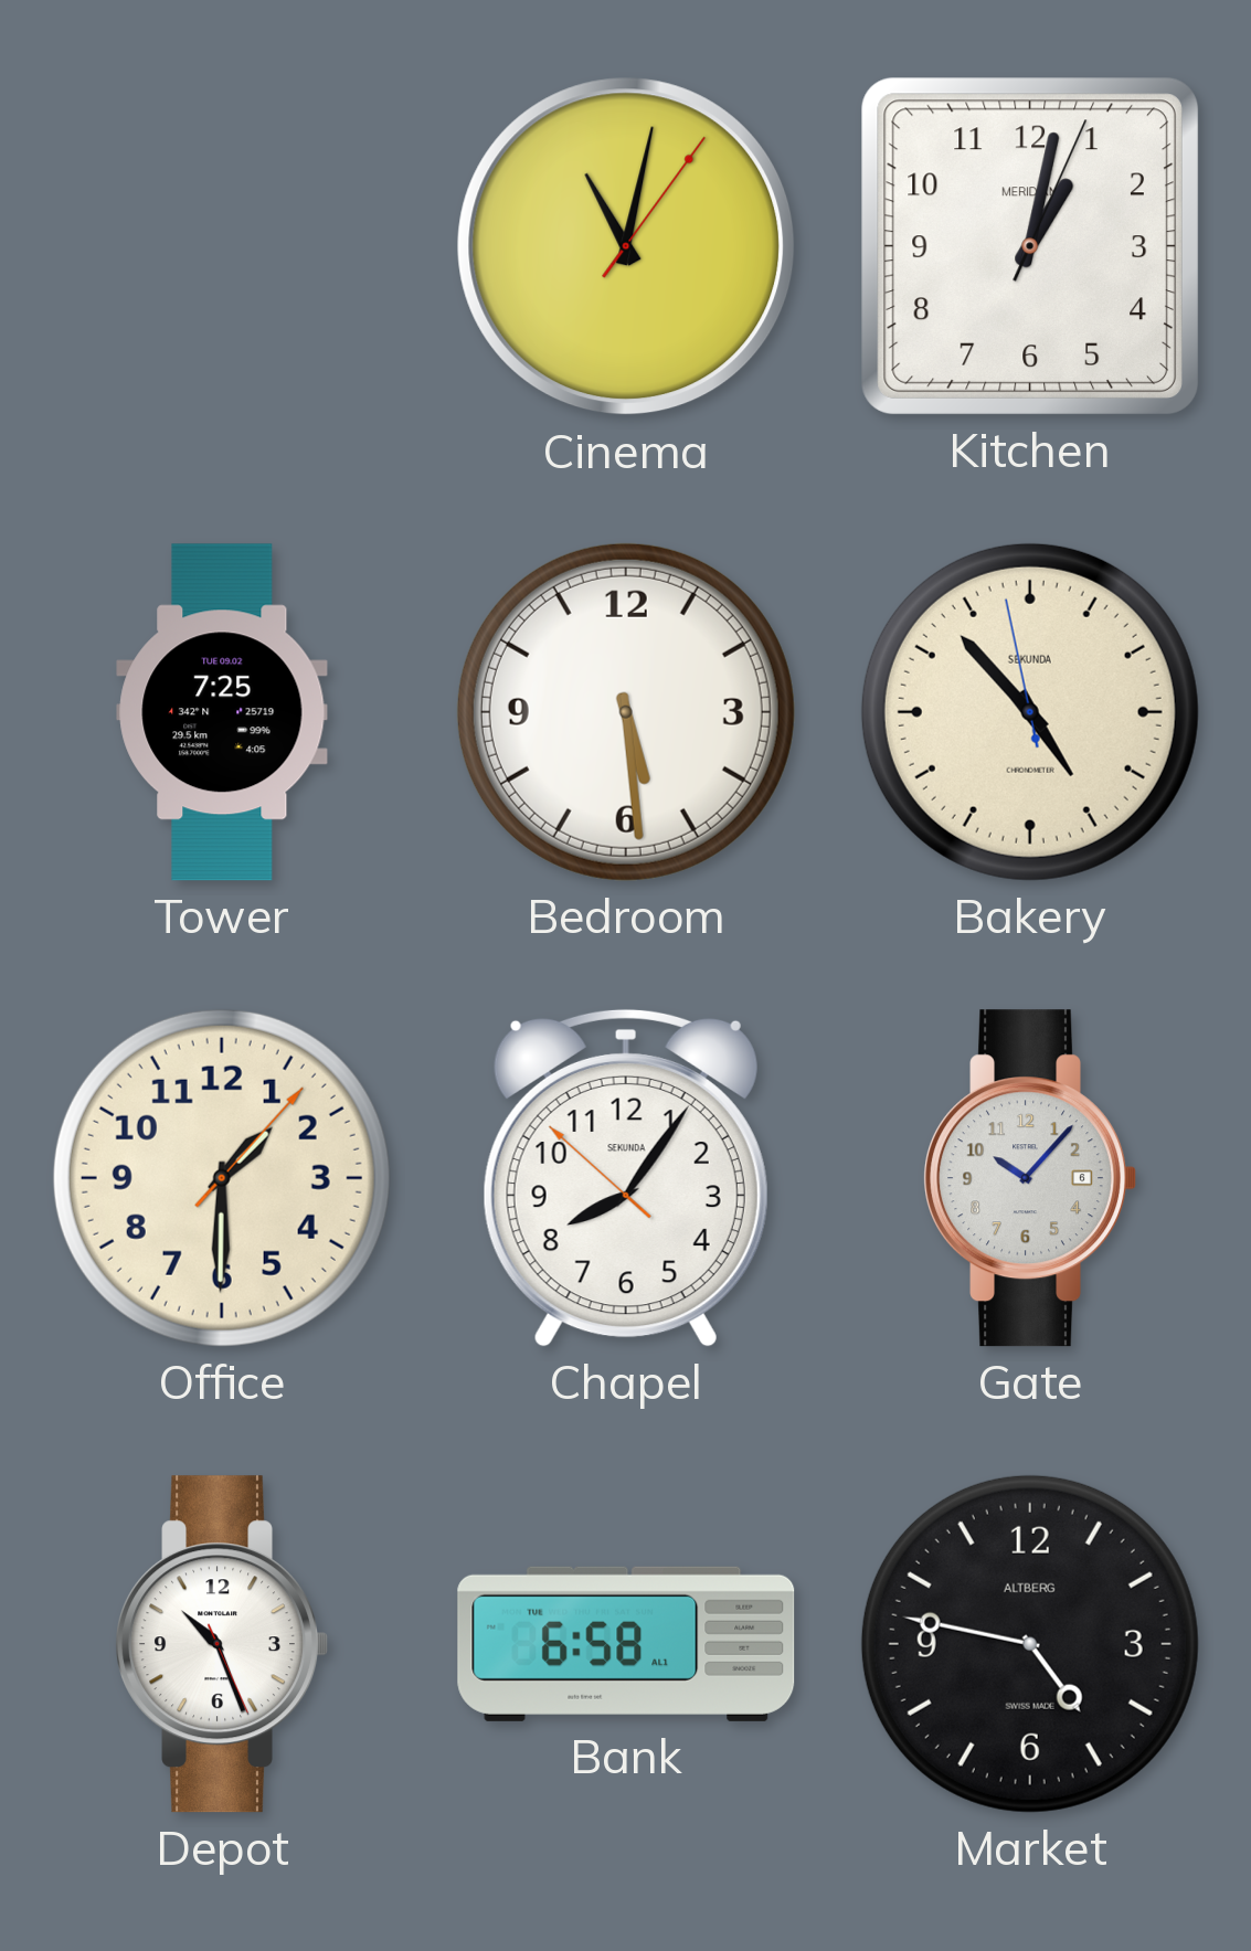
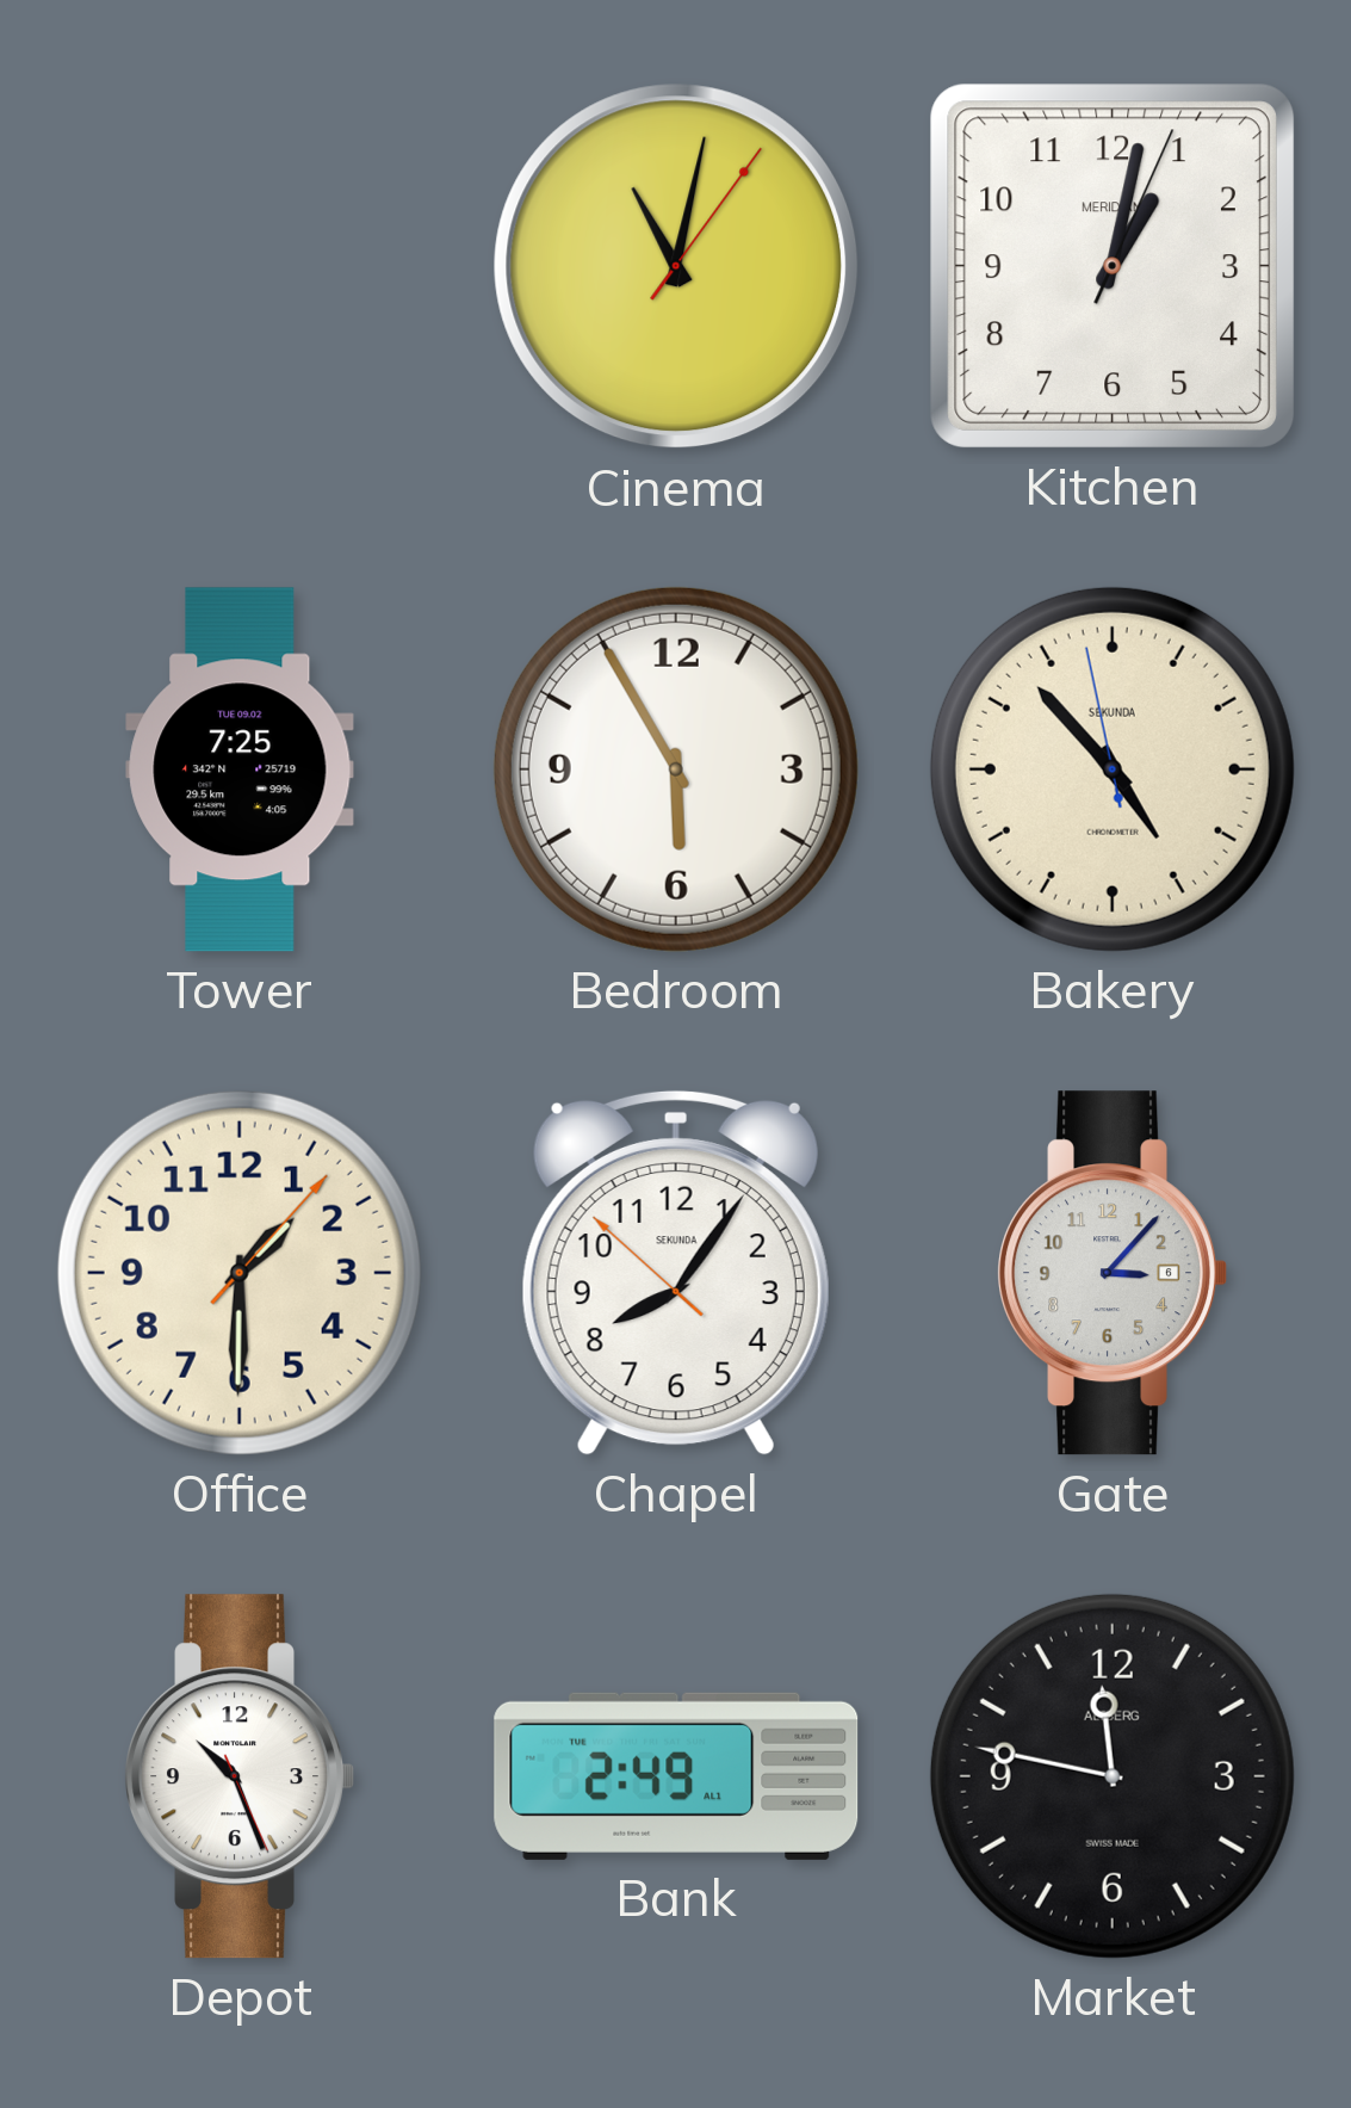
Bedroom: 5:29 -> 5:55
Gate: 10:07 -> 3:07
Bank: 6:58 -> 2:49
Market: 4:47 -> 11:47
